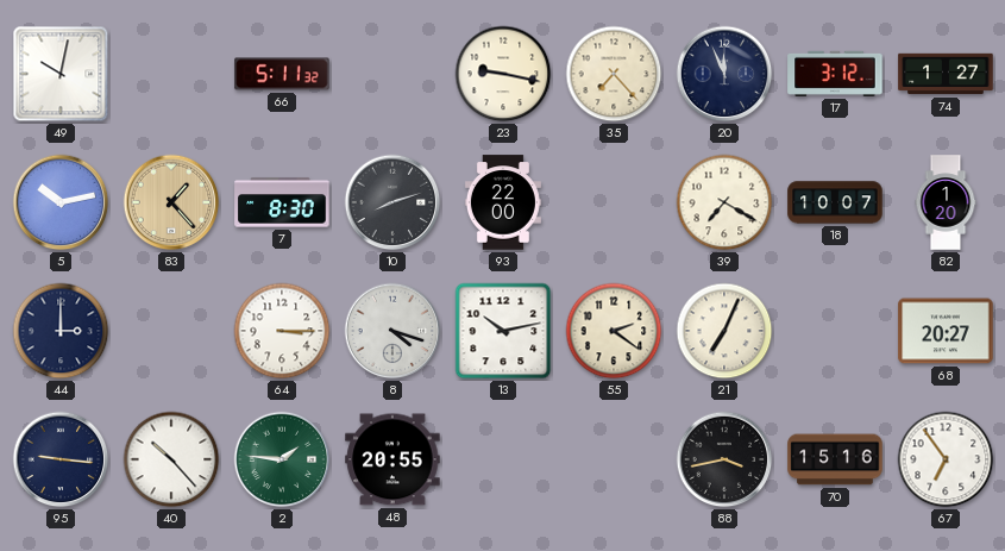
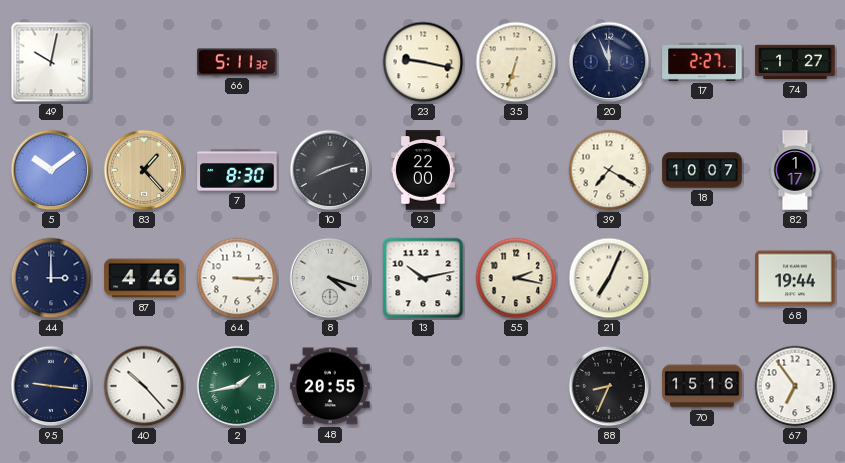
35: 7:23 -> 6:33
17: 3:12 -> 2:27
5: 10:13 -> 10:09
82: 1:20 -> 1:17
87: none -> 4:46
55: 2:21 -> 2:17
68: 20:27 -> 19:44
2: 1:46 -> 1:43
88: 3:43 -> 8:34
